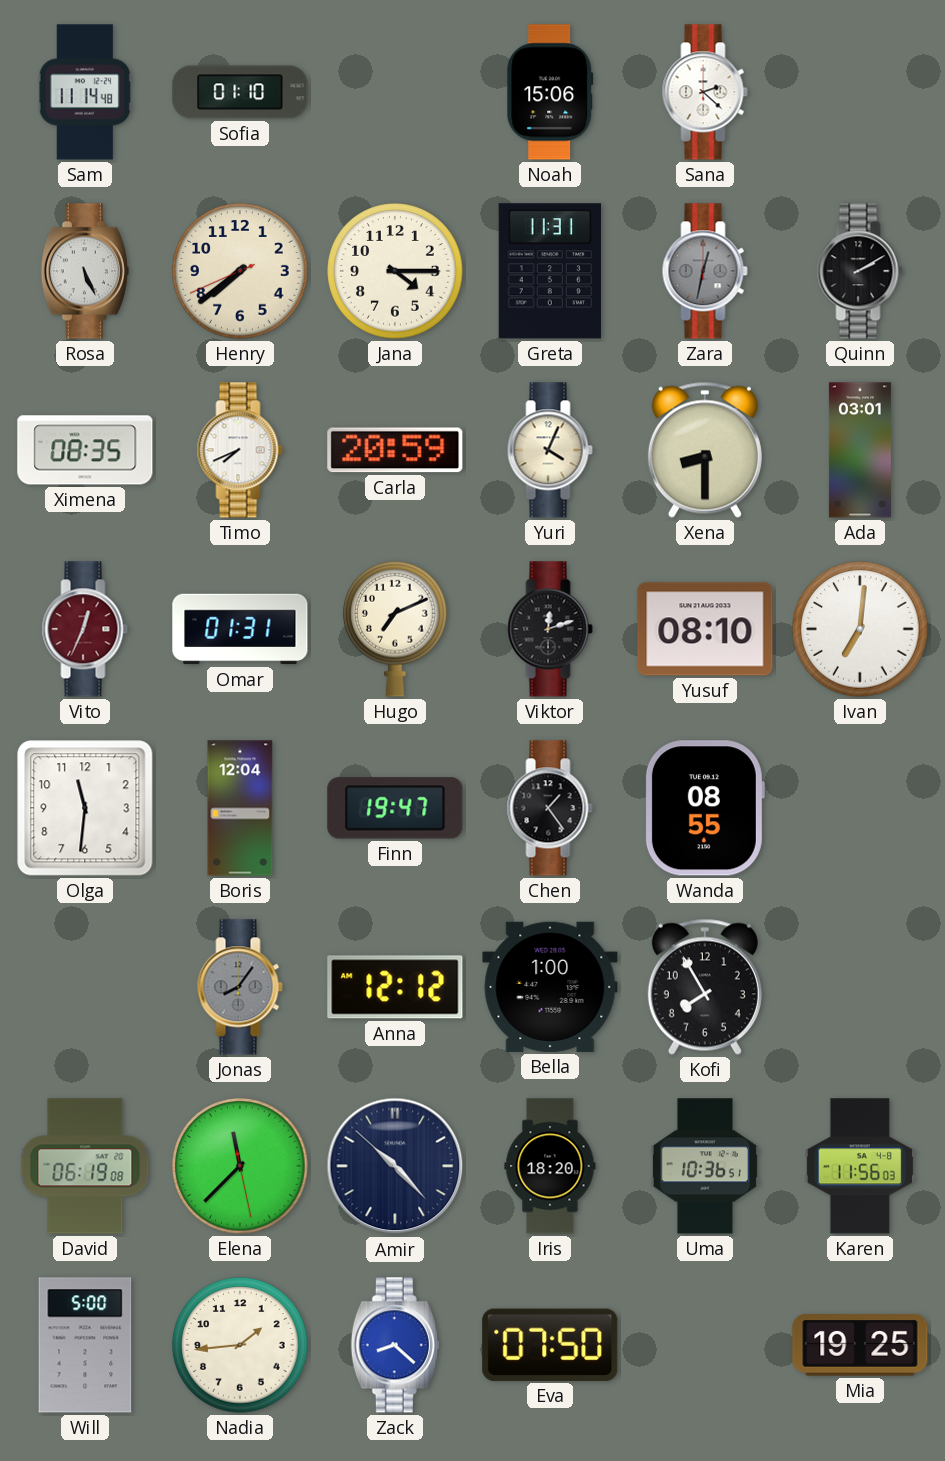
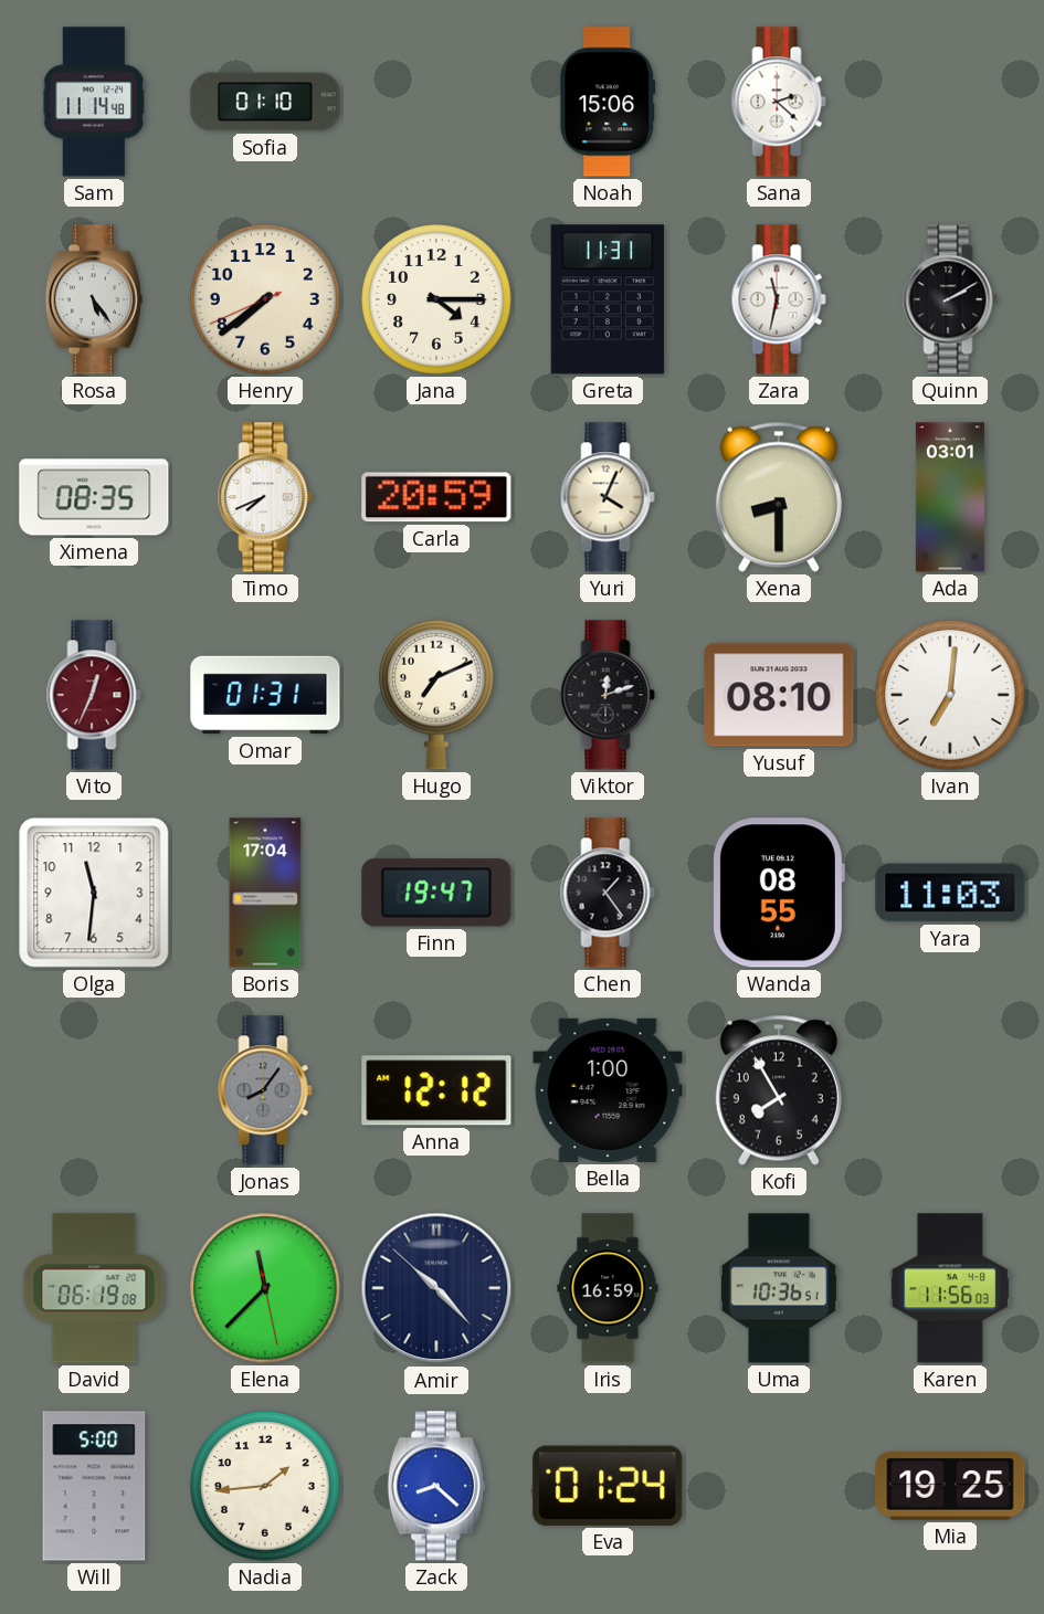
Rosa: 5:26 -> 5:24
Zara: 12:32 -> 11:32
Zara dial: grey -> white
Boris: 12:04 -> 17:04
Yara: none -> 11:03
Iris: 18:20 -> 16:59
Eva: 07:50 -> 01:24
